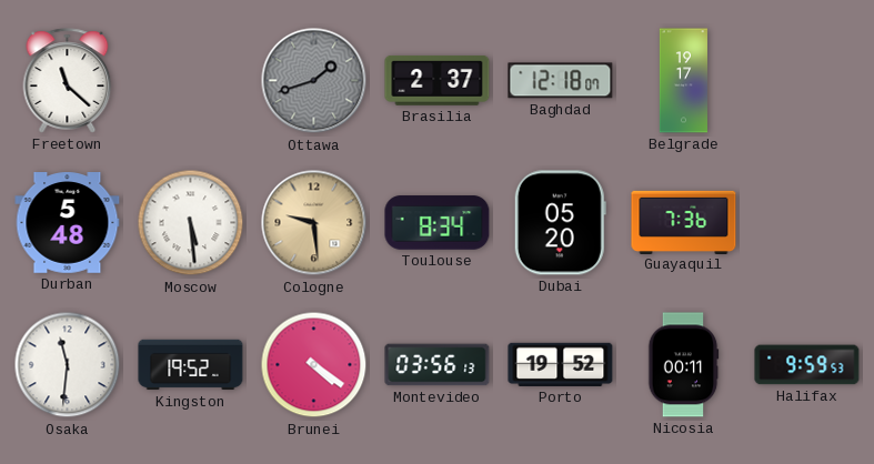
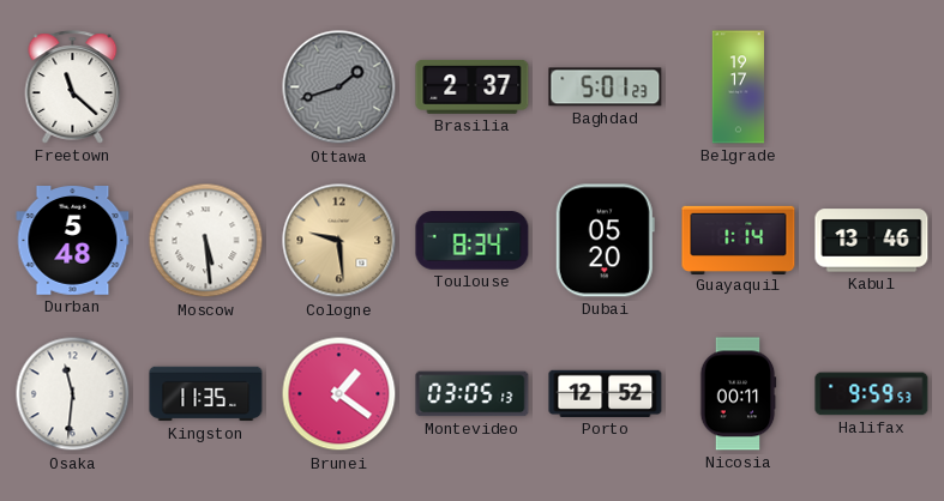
Baghdad: 12:18 -> 5:01
Guayaquil: 7:36 -> 1:14
Kabul: none -> 13:46
Kingston: 19:52 -> 11:35
Brunei: 4:21 -> 1:21
Montevideo: 03:56 -> 03:05
Porto: 19:52 -> 12:52
